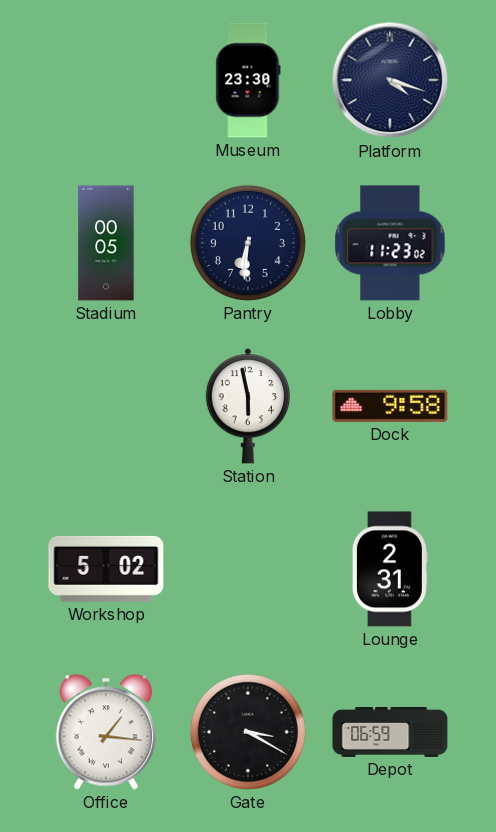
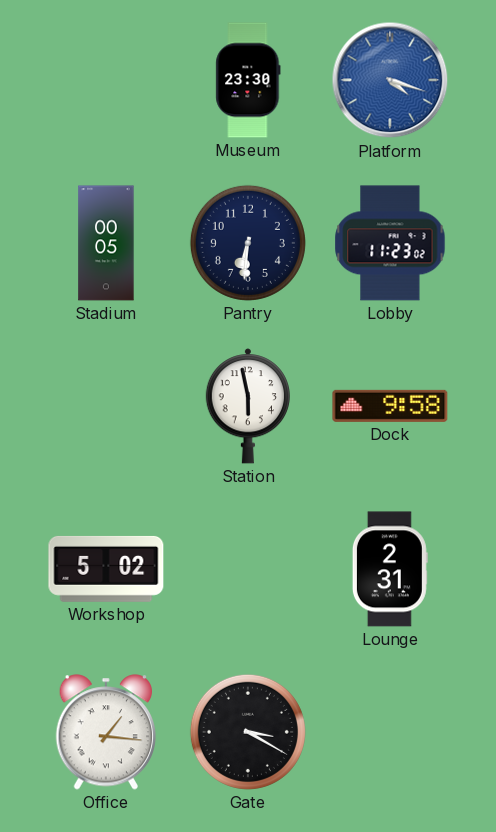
Platform dial: navy -> blue
Depot: 06:59 -> none
